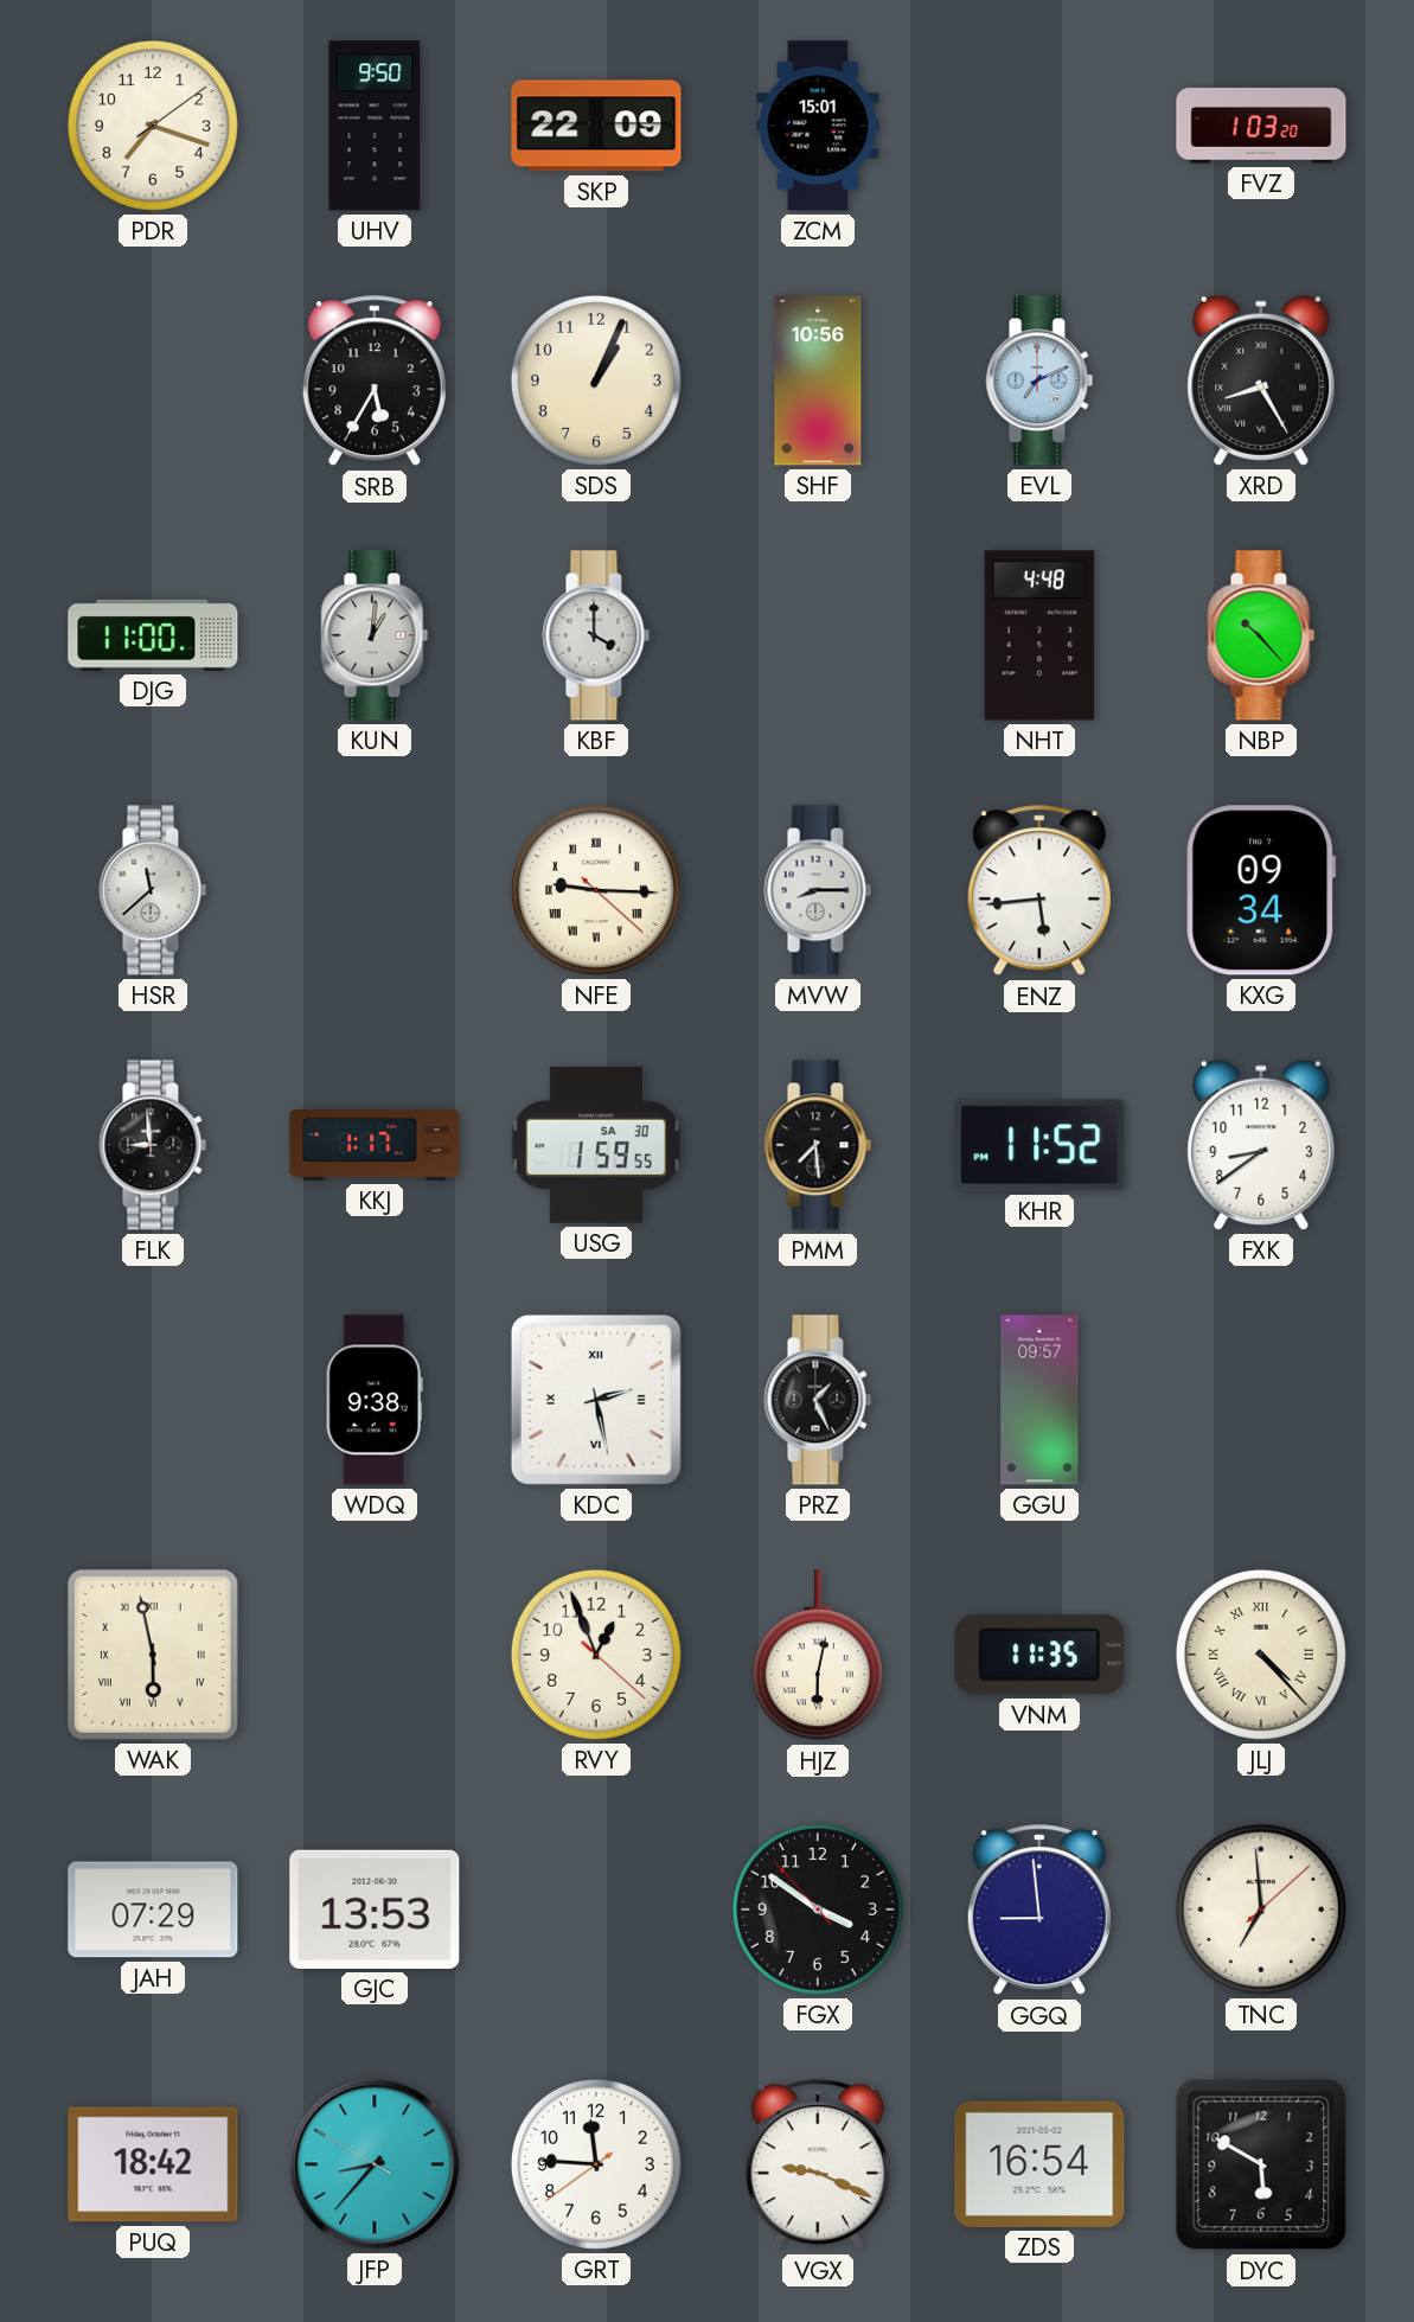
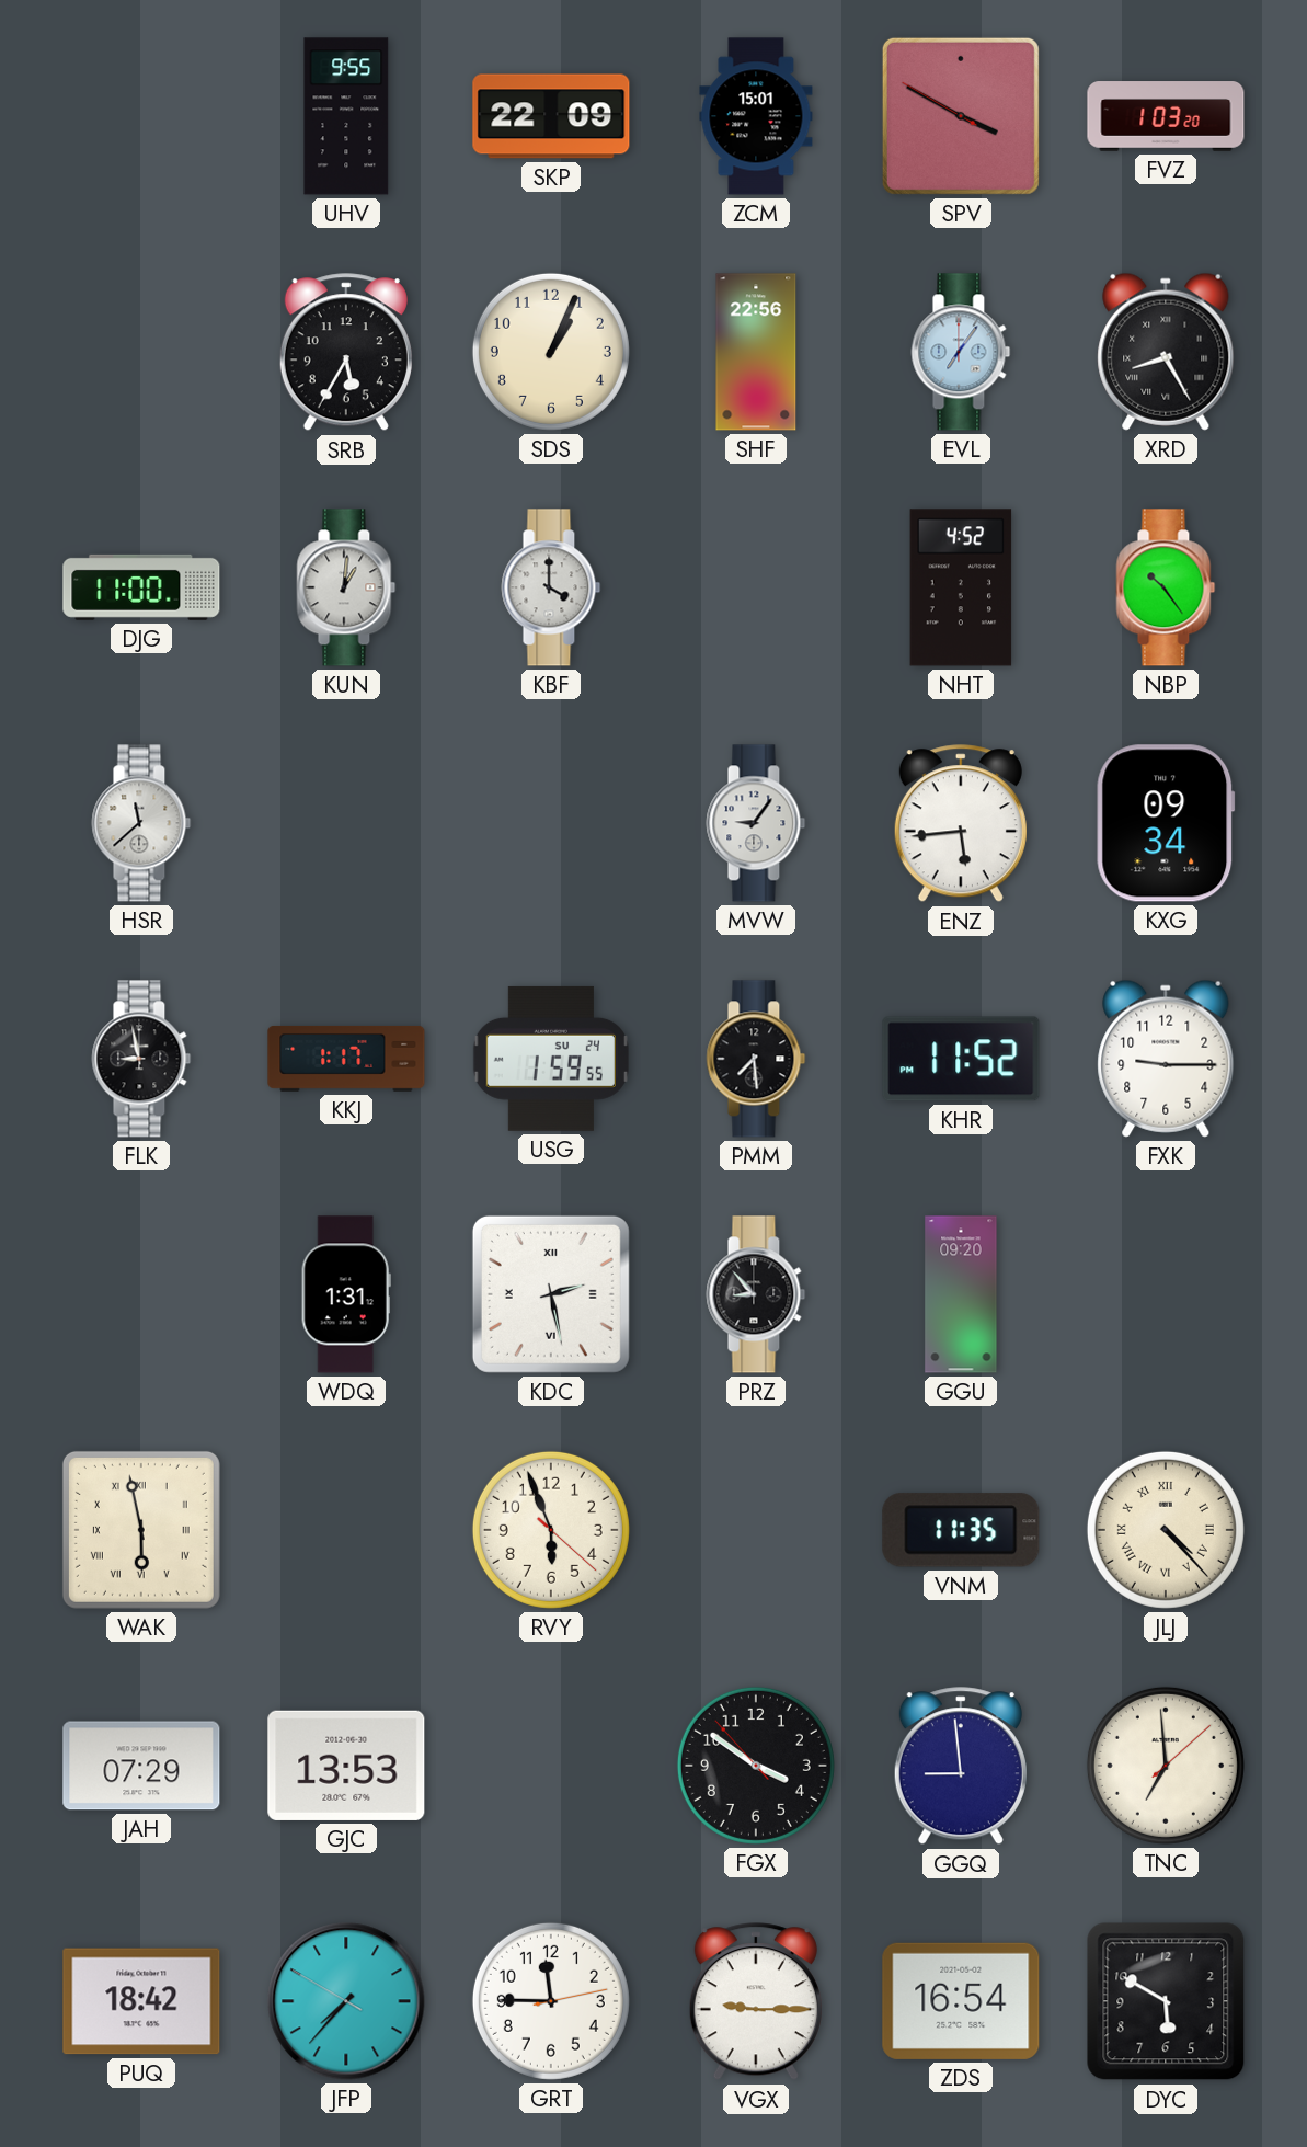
PDR: 7:18 -> none
UHV: 9:50 -> 9:55
SPV: none -> 3:49
SHF: 10:56 -> 22:56
EVL: 7:11 -> 7:06
NHT: 4:48 -> 4:52
NBP: 10:23 -> 10:24
NFE: 9:15 -> none
MVW: 8:15 -> 9:06
FLK: 8:59 -> 8:58
USG date: SA 30 -> SU 24
FXK: 8:39 -> 9:15
WDQ: 9:38 -> 1:31
PRZ: 1:26 -> 8:53
GGU: 09:57 -> 09:20
RVY: 12:56 -> 5:56
HJZ: 6:02 -> none
JFP: 8:36 -> 7:36
GRT: 11:45:39 -> 11:45:13
VGX: 9:19 -> 9:15
